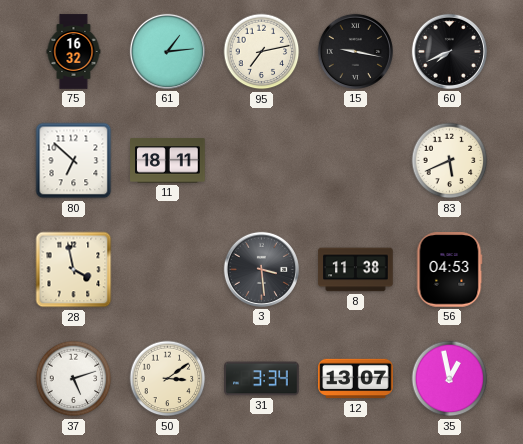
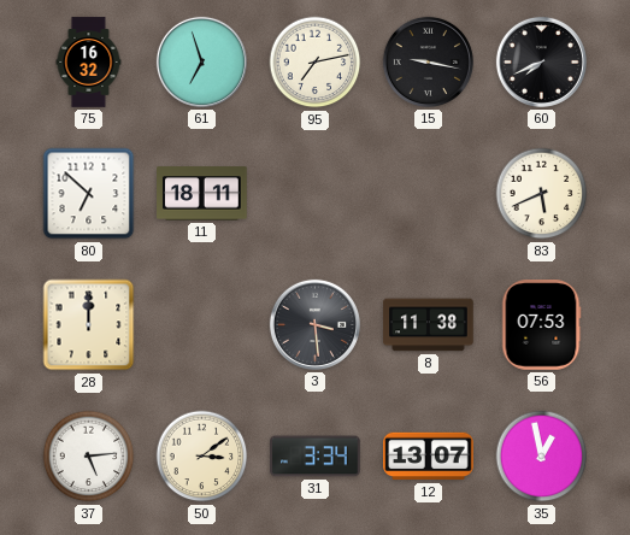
61: 1:14 -> 6:57
28: 3:58 -> 12:00
56: 04:53 -> 07:53
37: 5:12 -> 5:14
